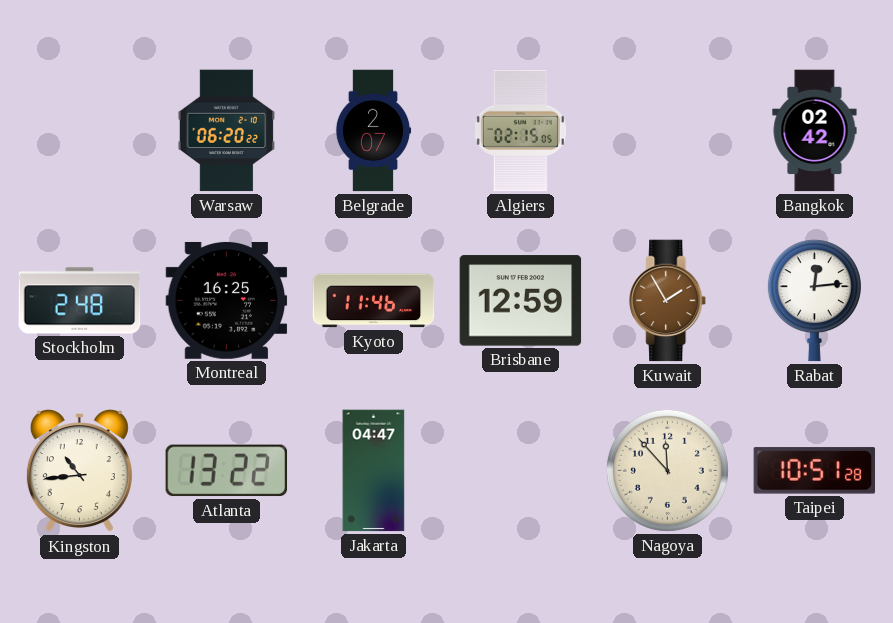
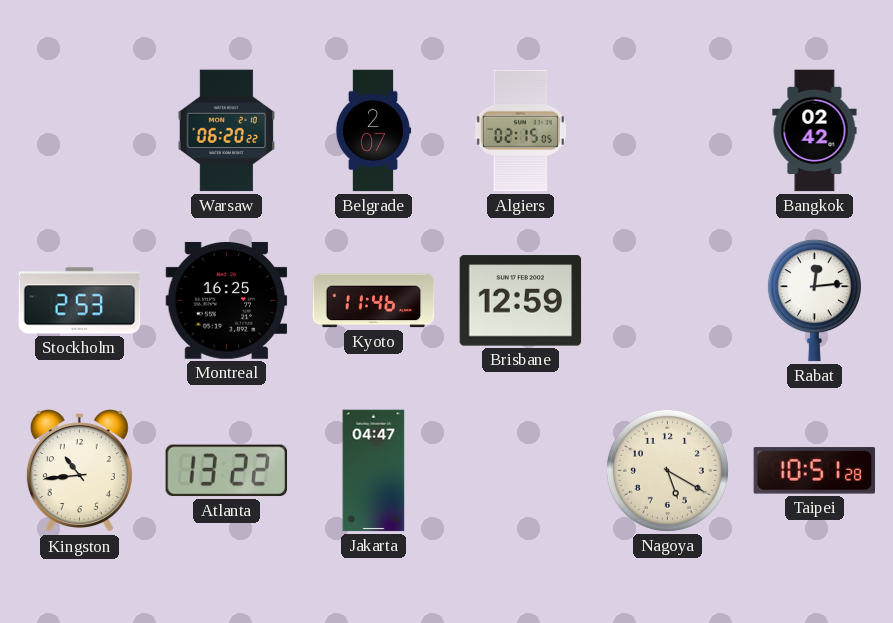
Stockholm: 2:48 -> 2:53
Kuwait: 1:55 -> none
Nagoya: 11:53 -> 5:20
